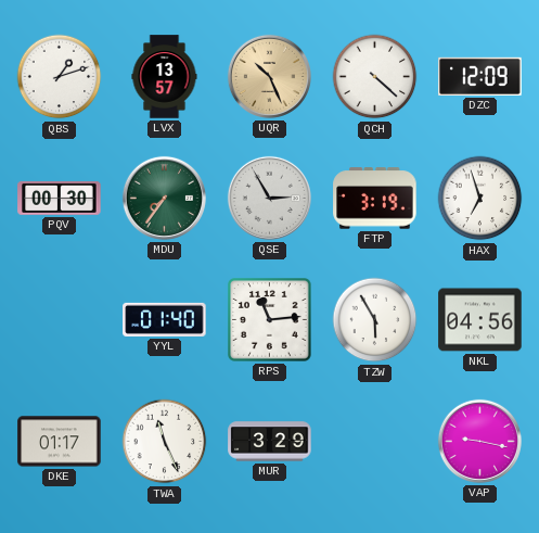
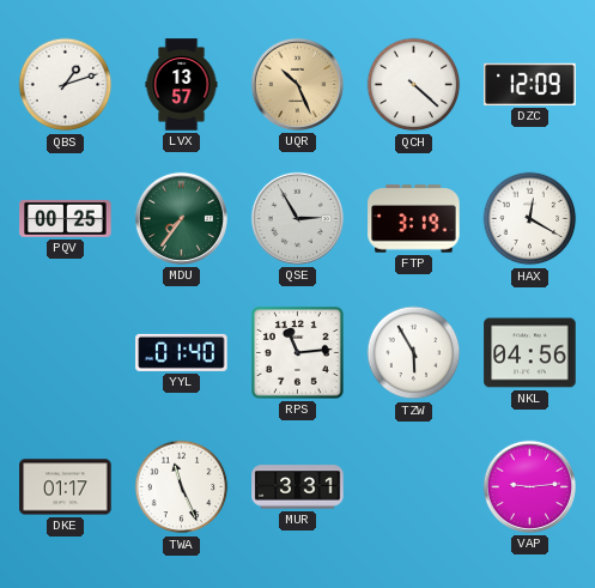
PQV: 00:30 -> 00:25
HAX: 6:57 -> 12:20
MUR: 3:29 -> 3:31
VAP: 9:17 -> 9:14
